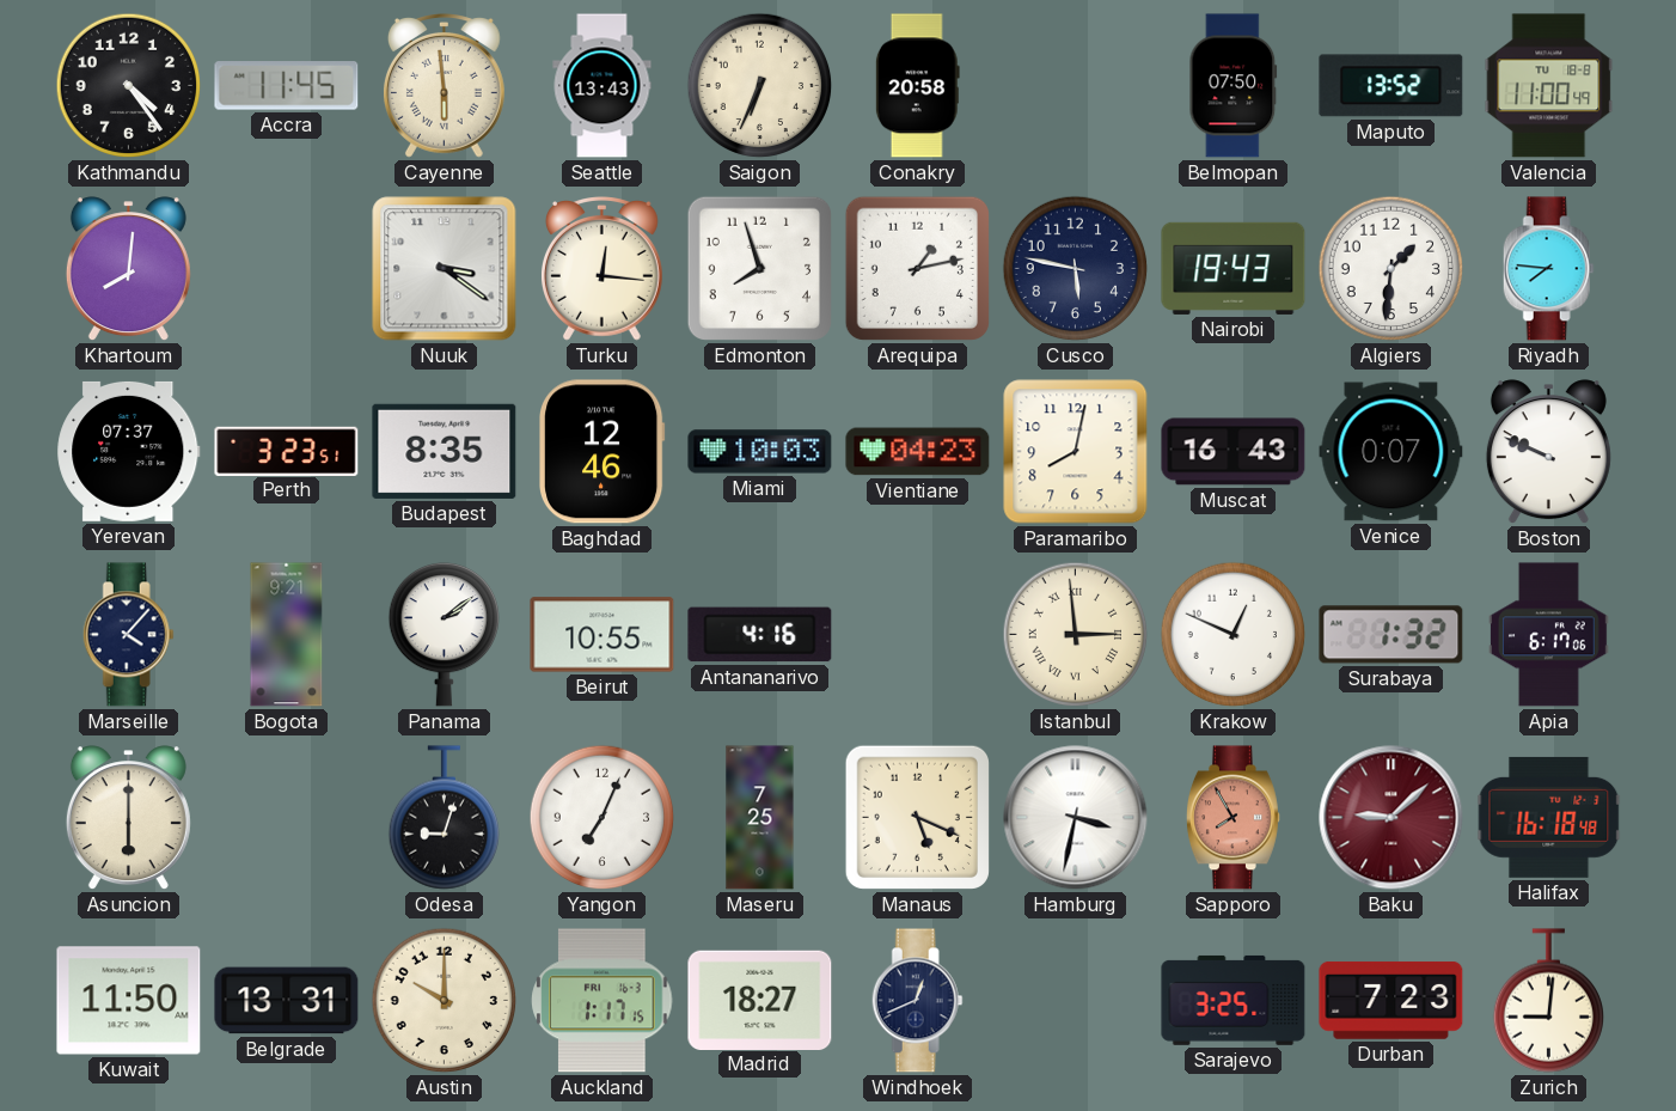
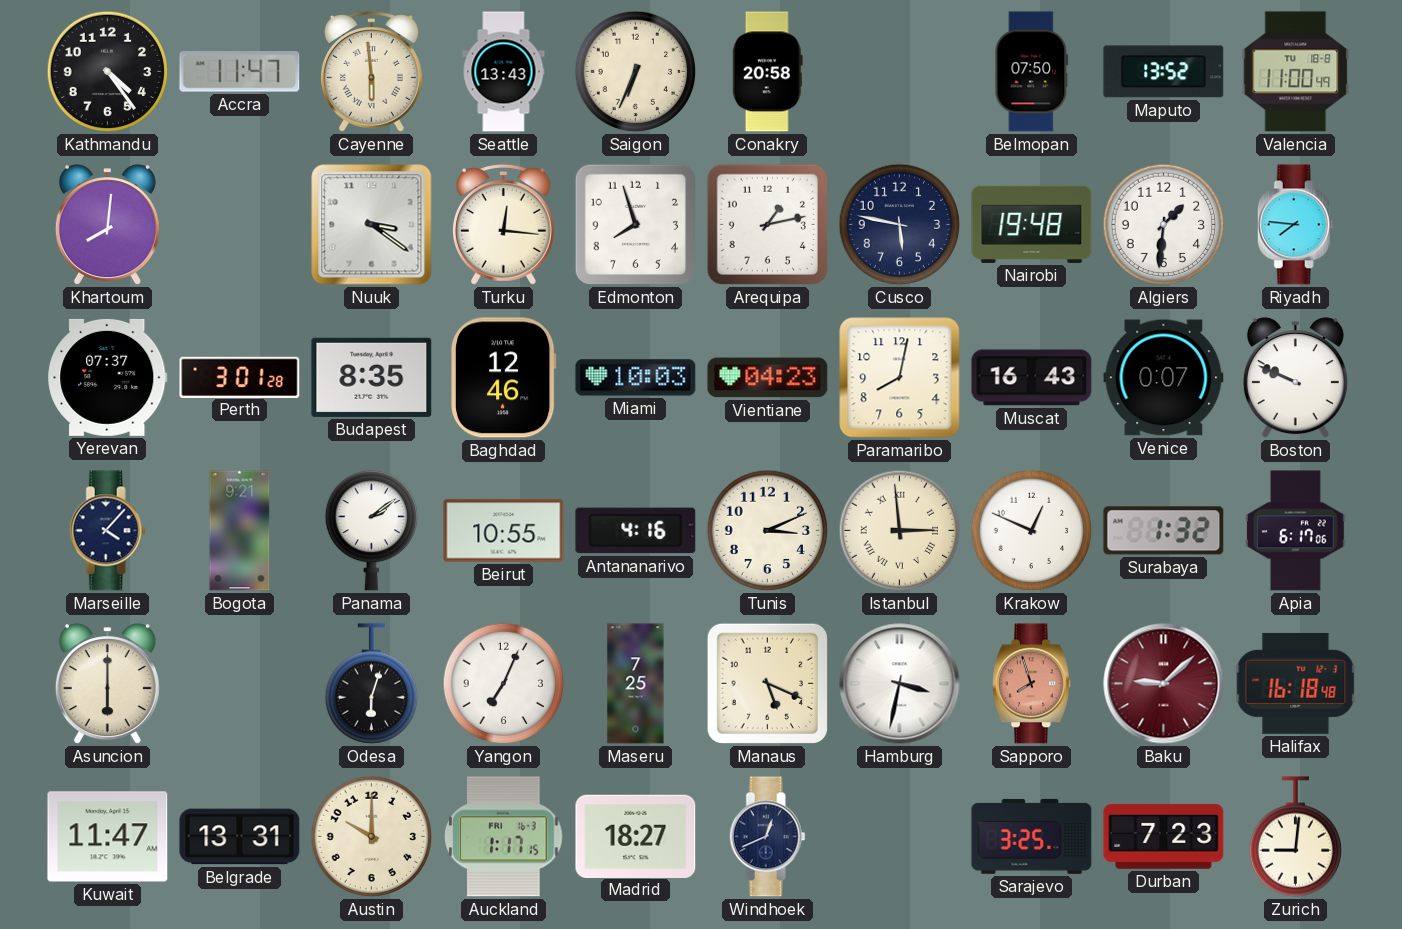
Accra: 11:45 -> 11:47
Nairobi: 19:43 -> 19:48
Perth: 3:23 -> 3:01
Tunis: none -> 3:11
Odesa: 9:03 -> 6:03
Sapporo: 7:55 -> 7:57
Kuwait: 11:50 -> 11:47
